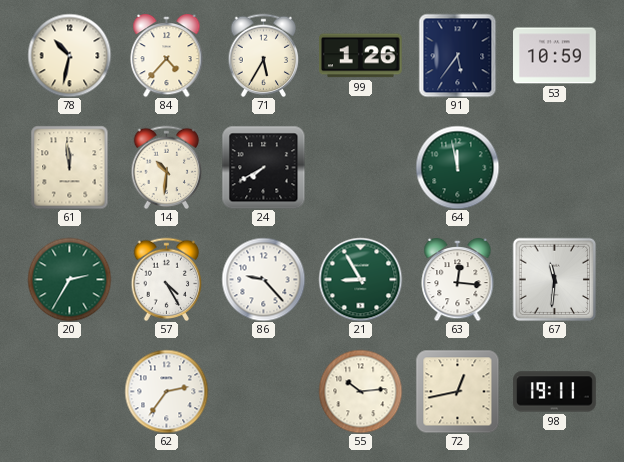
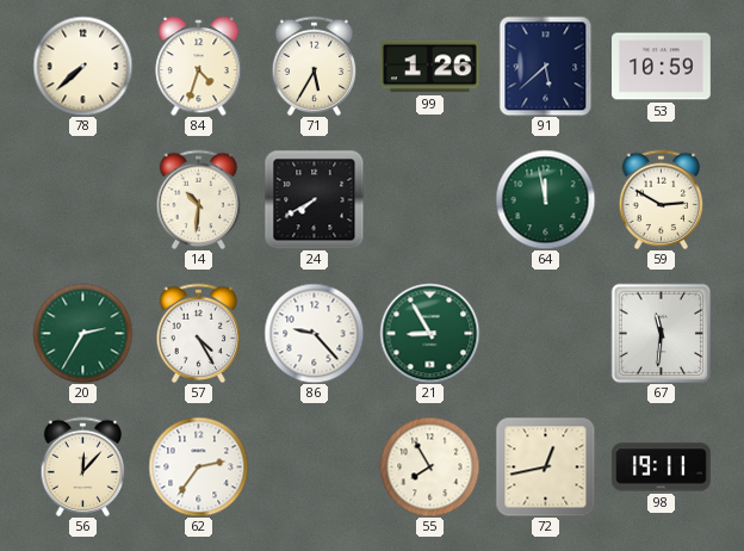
78: 10:32 -> 7:38
84: 4:37 -> 4:33
91: 5:36 -> 5:38
61: 11:59 -> none
59: none -> 2:50
63: 12:16 -> none
56: none -> 12:07
55: 10:14 -> 7:55
